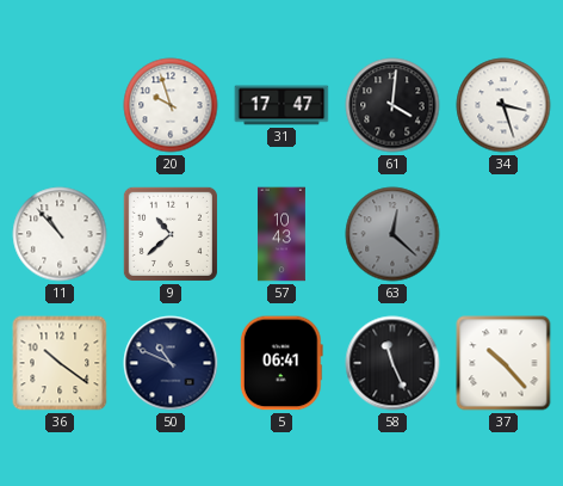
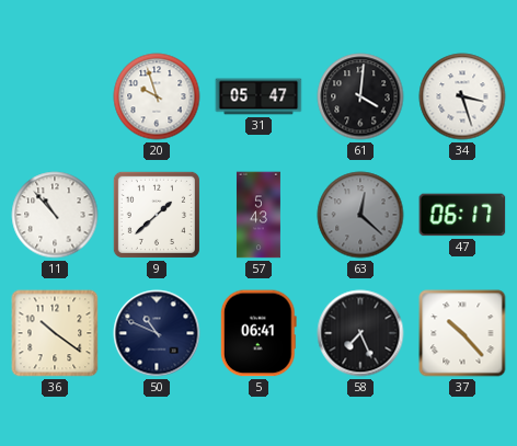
31: 17:47 -> 05:47
9: 10:38 -> 1:38
57: 10:43 -> 5:43
47: none -> 06:17
58: 11:26 -> 7:26
